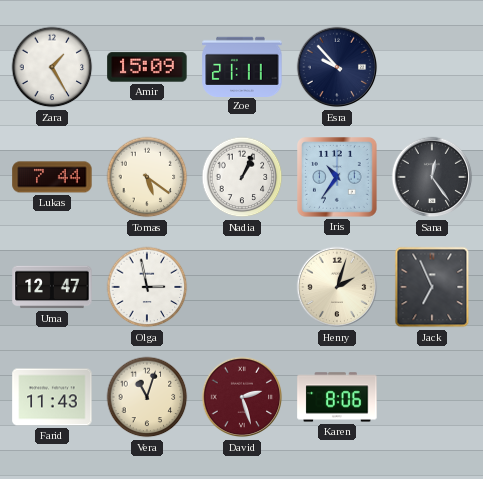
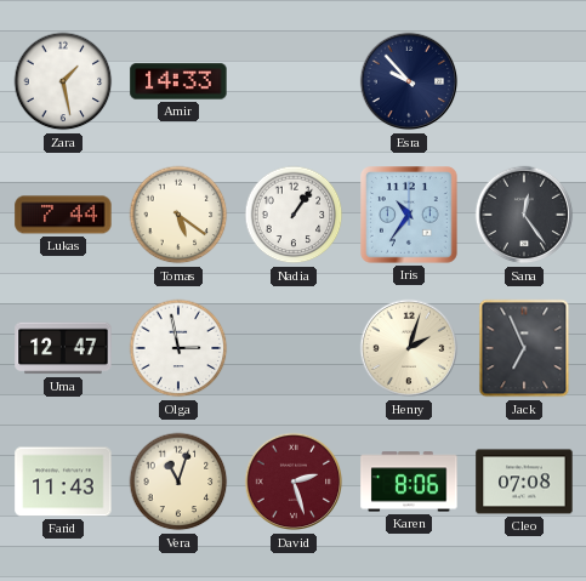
Zara: 1:25 -> 1:28
Amir: 15:09 -> 14:33
Zoe: 21:11 -> none
Nadia: 1:04 -> 1:06
Cleo: none -> 07:08
